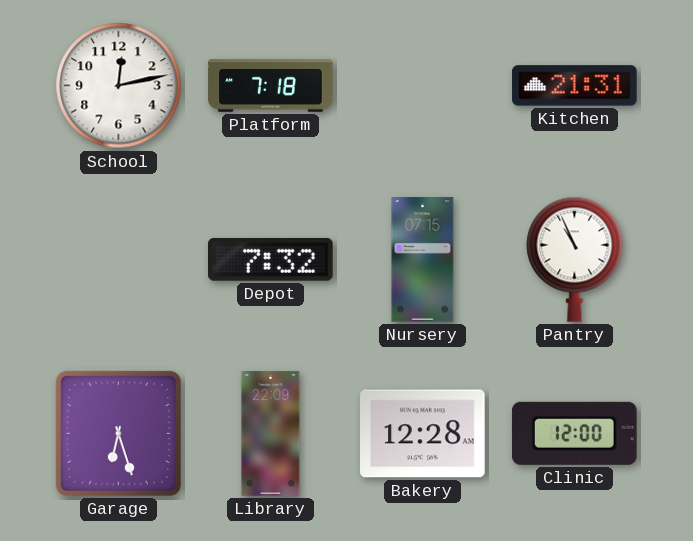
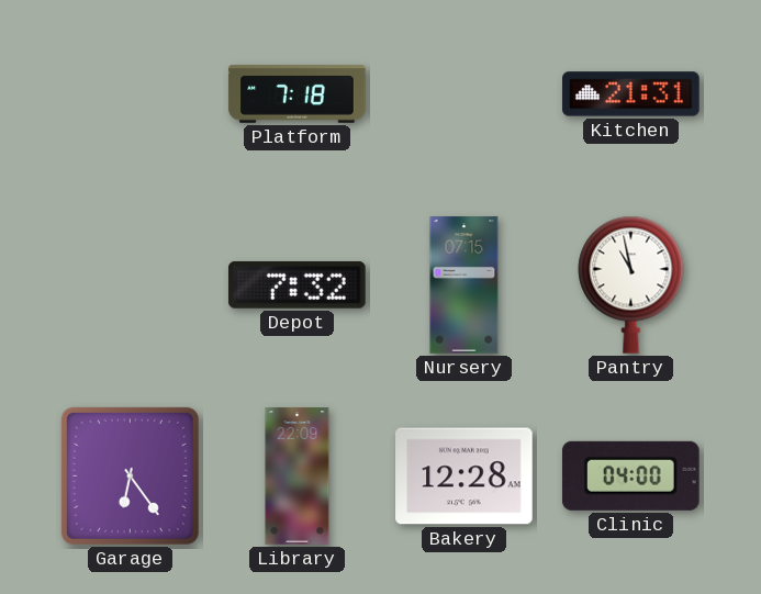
School: 12:13 -> none
Pantry: 10:56 -> 10:58
Garage: 6:27 -> 6:24
Clinic: 12:00 -> 04:00
